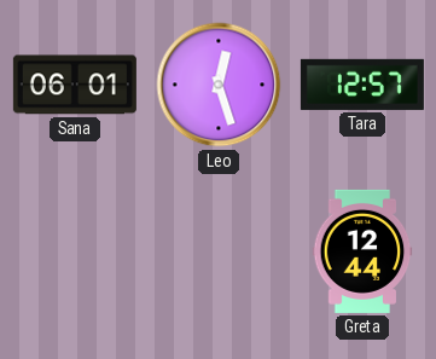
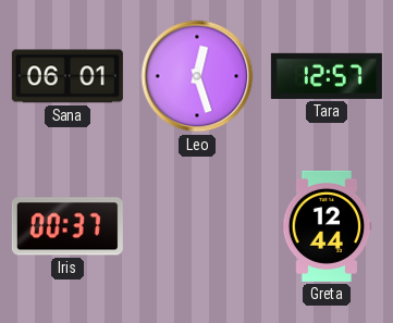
Iris: none -> 00:37
